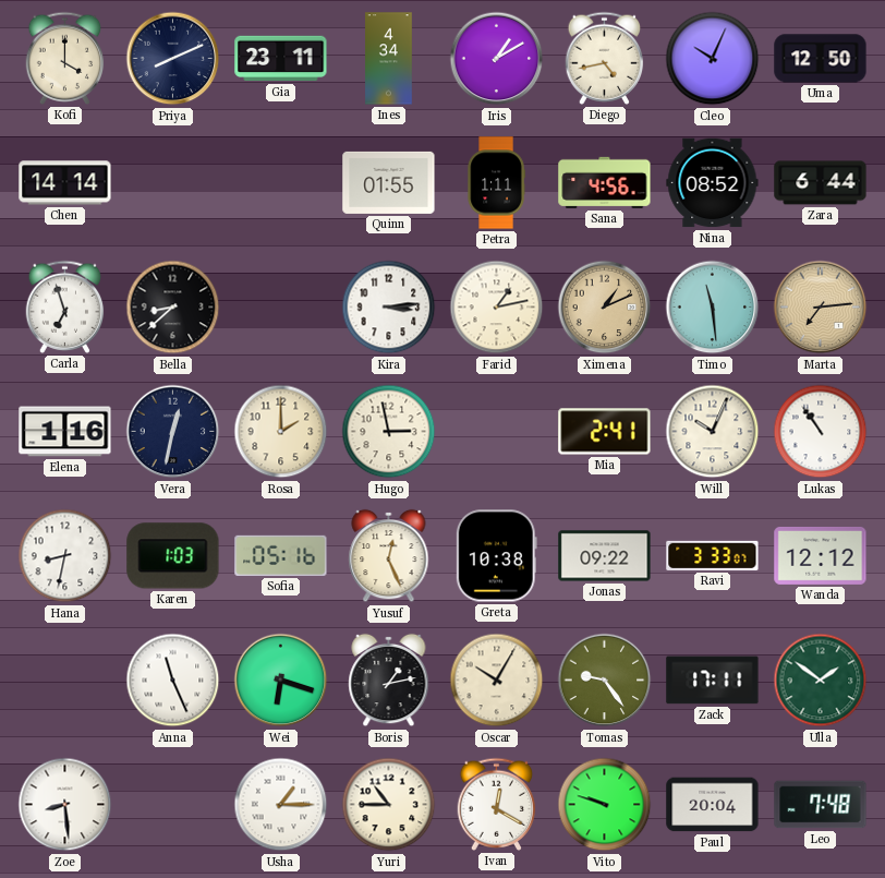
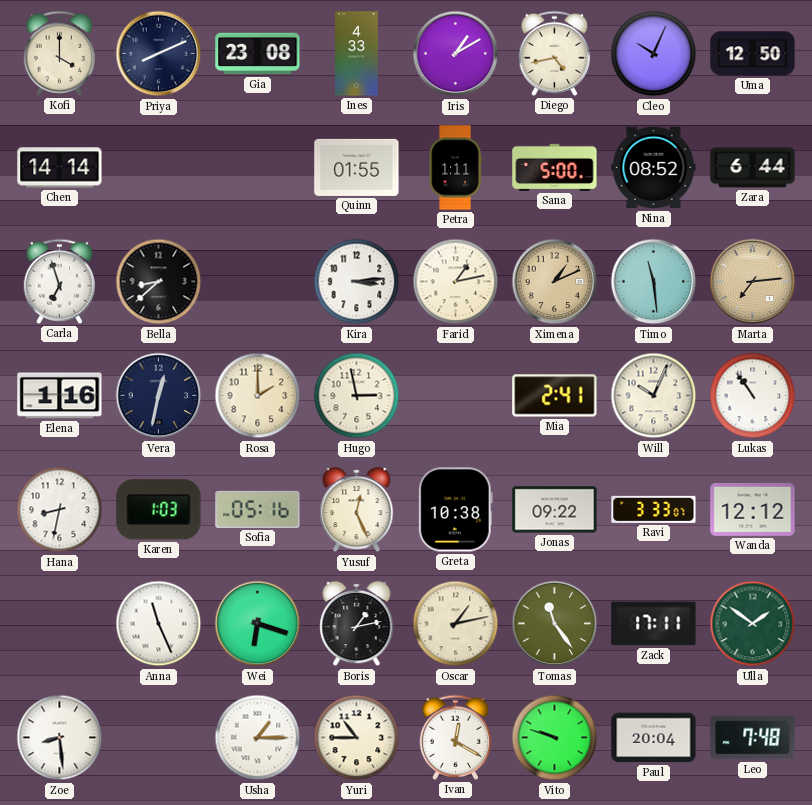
Gia: 23:11 -> 23:08
Ines: 4:34 -> 4:33
Sana: 4:56 -> 5:00
Oscar: 10:05 -> 1:13
Tomas: 9:24 -> 11:24
